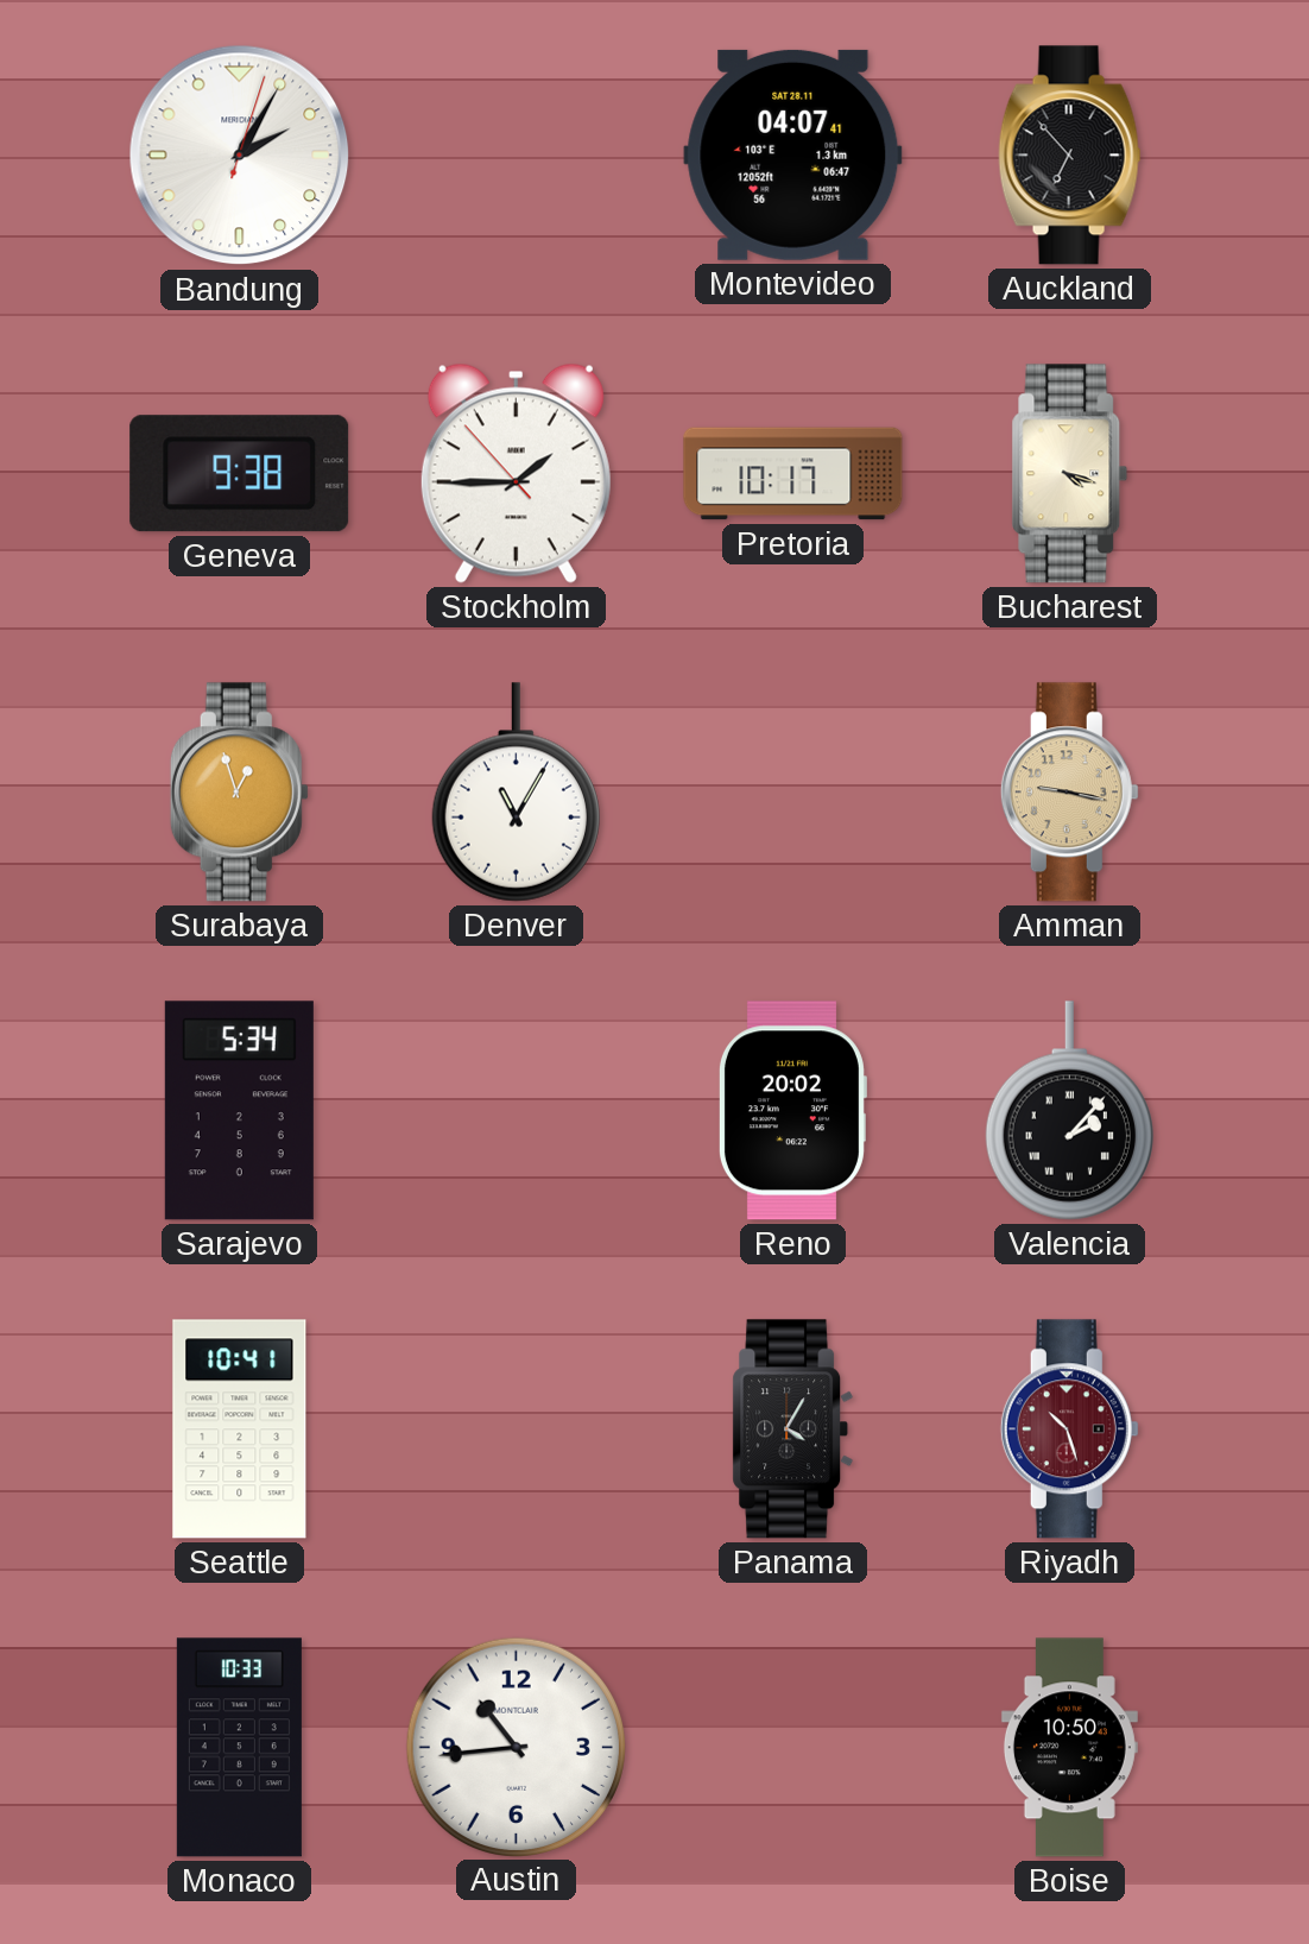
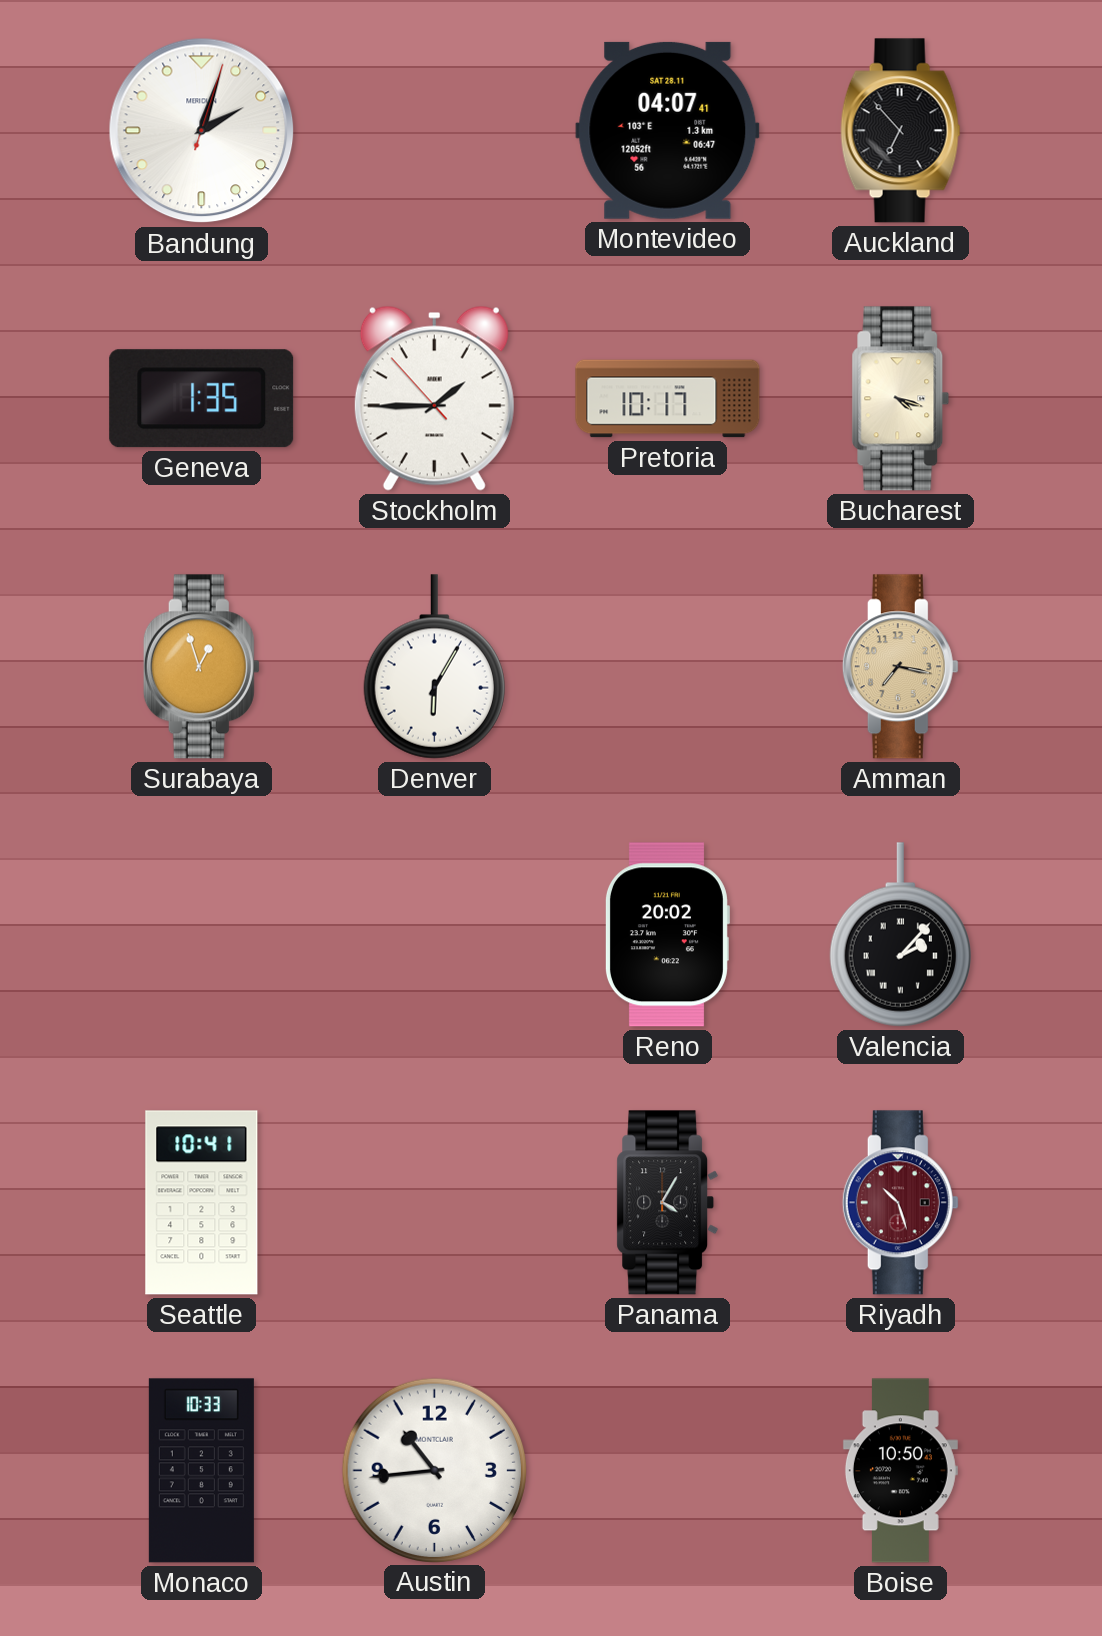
Bandung: 2:05 -> 2:03
Geneva: 9:38 -> 1:35
Denver: 11:05 -> 6:05
Amman: 9:17 -> 7:17
Sarajevo: 5:34 -> none
